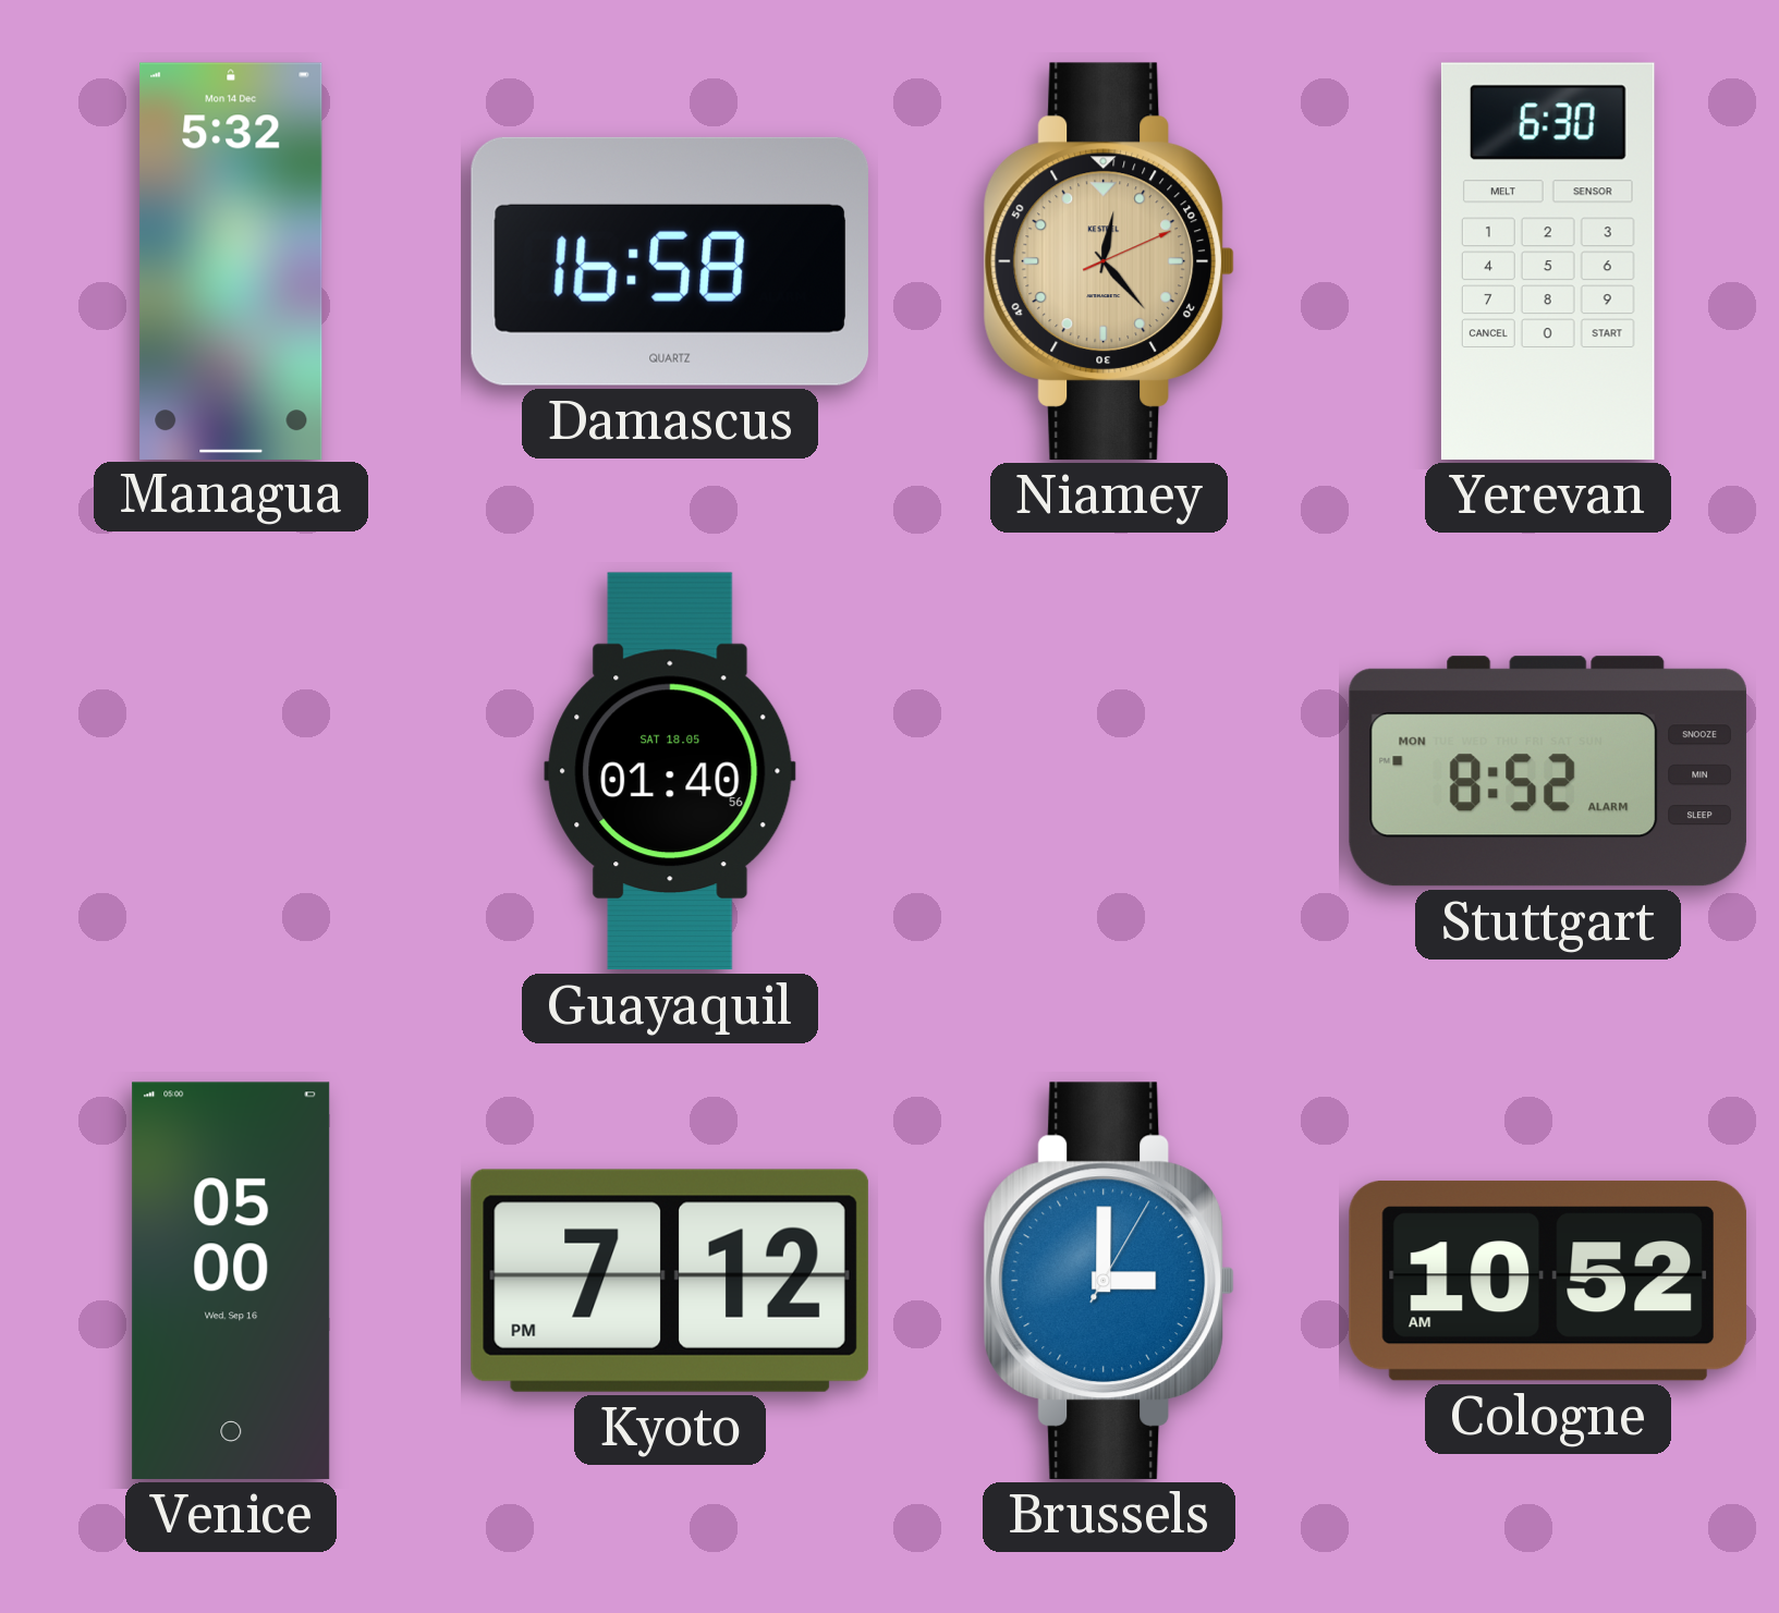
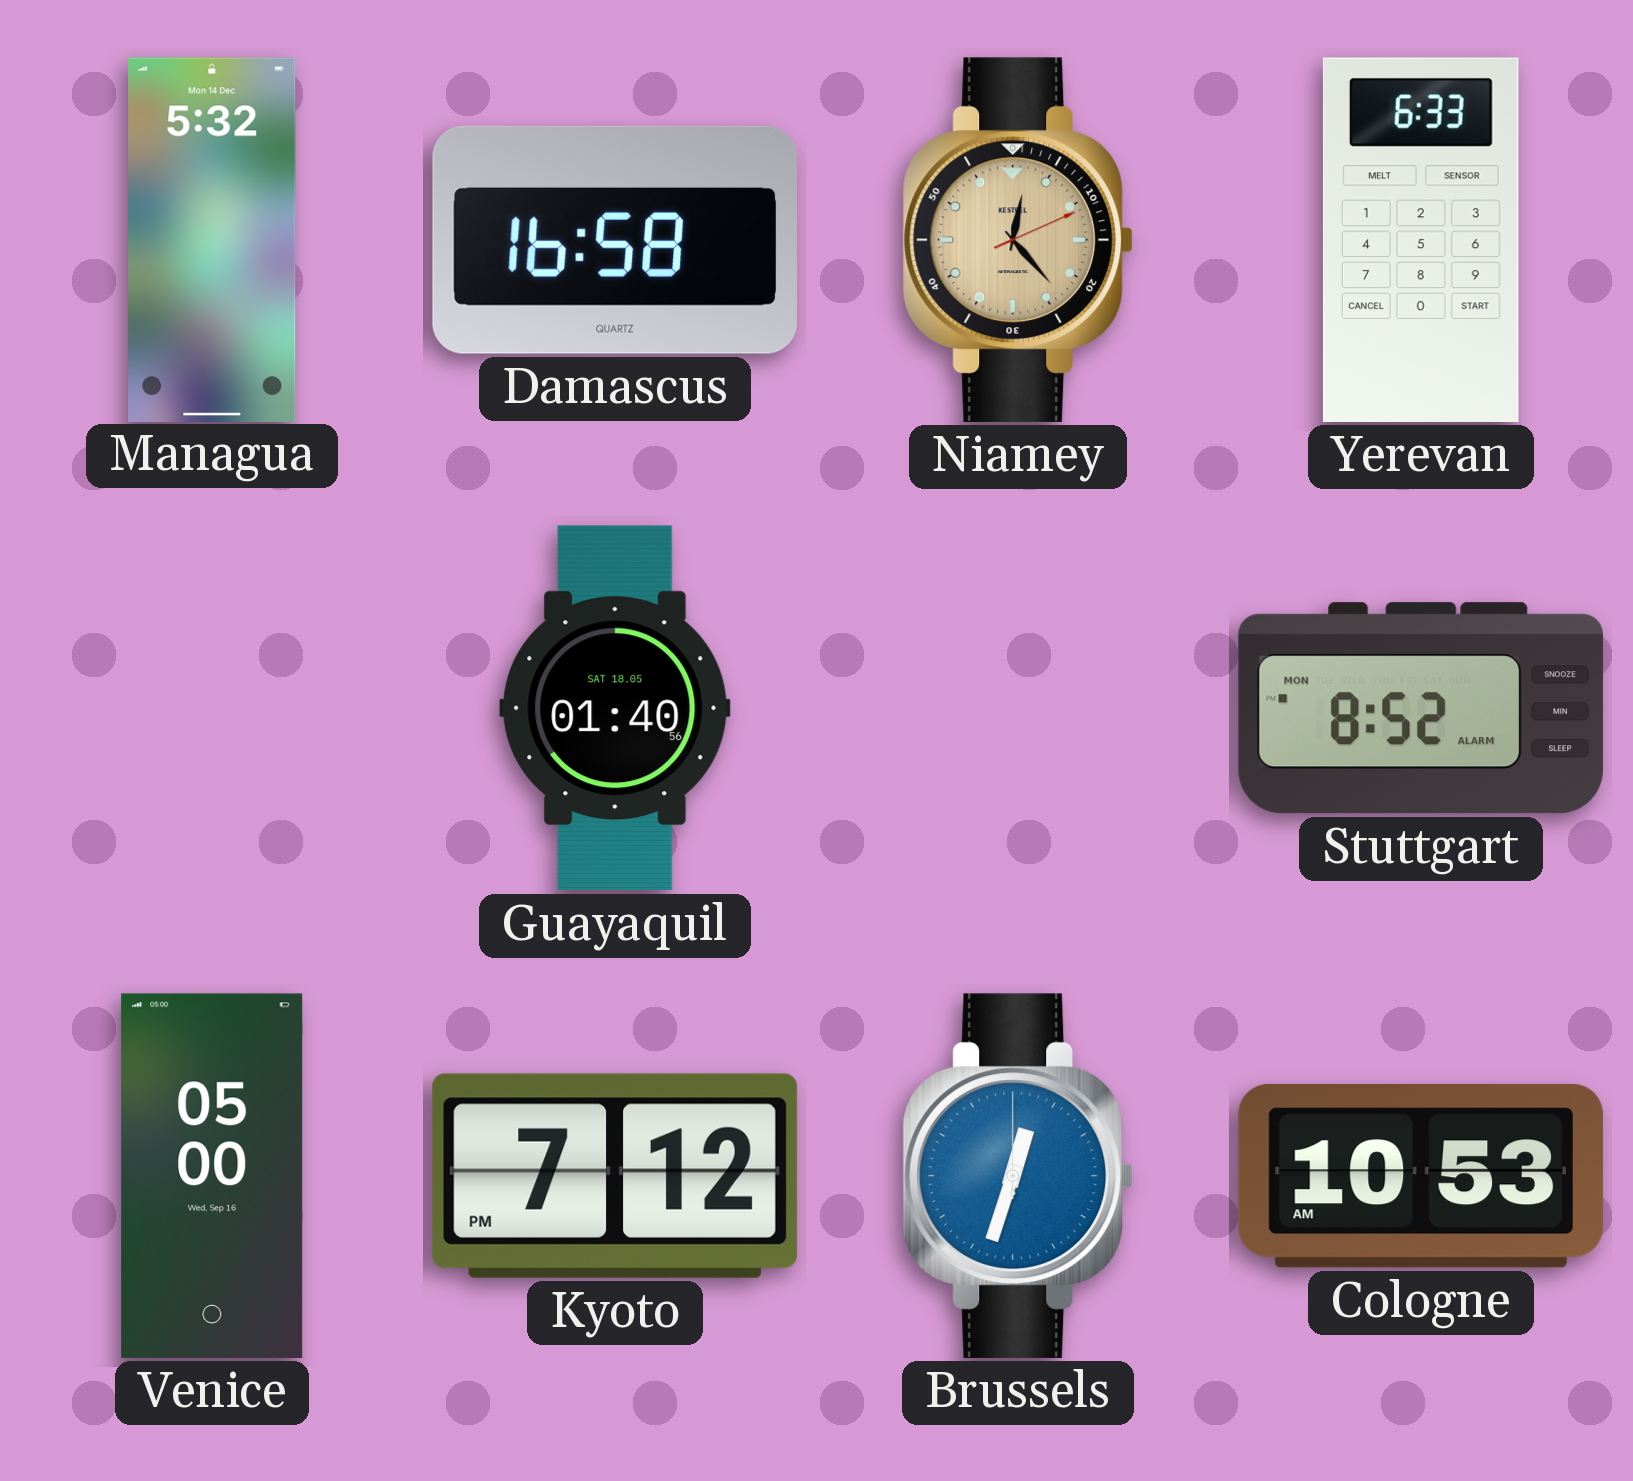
Yerevan: 6:30 -> 6:33
Brussels: 3:00 -> 12:33
Cologne: 10:52 -> 10:53
